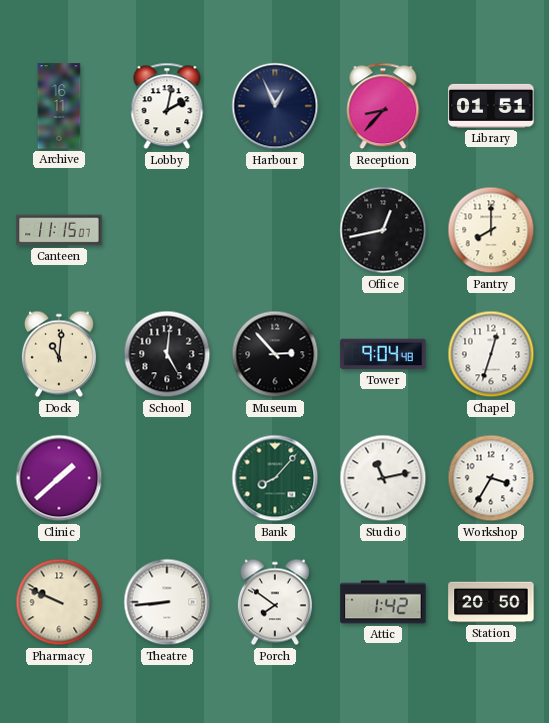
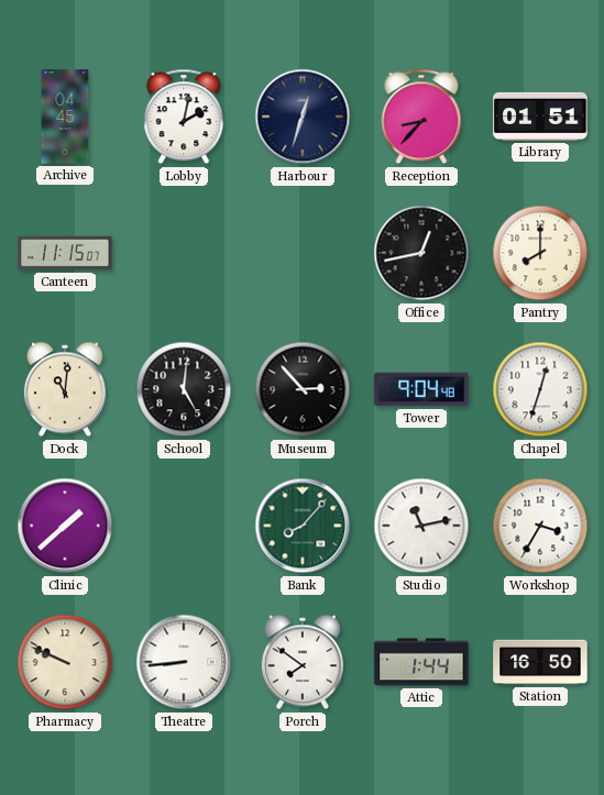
Archive: 16:11 -> 04:45
Harbour: 12:56 -> 12:33
Attic: 1:42 -> 1:44
Station: 20:50 -> 16:50
